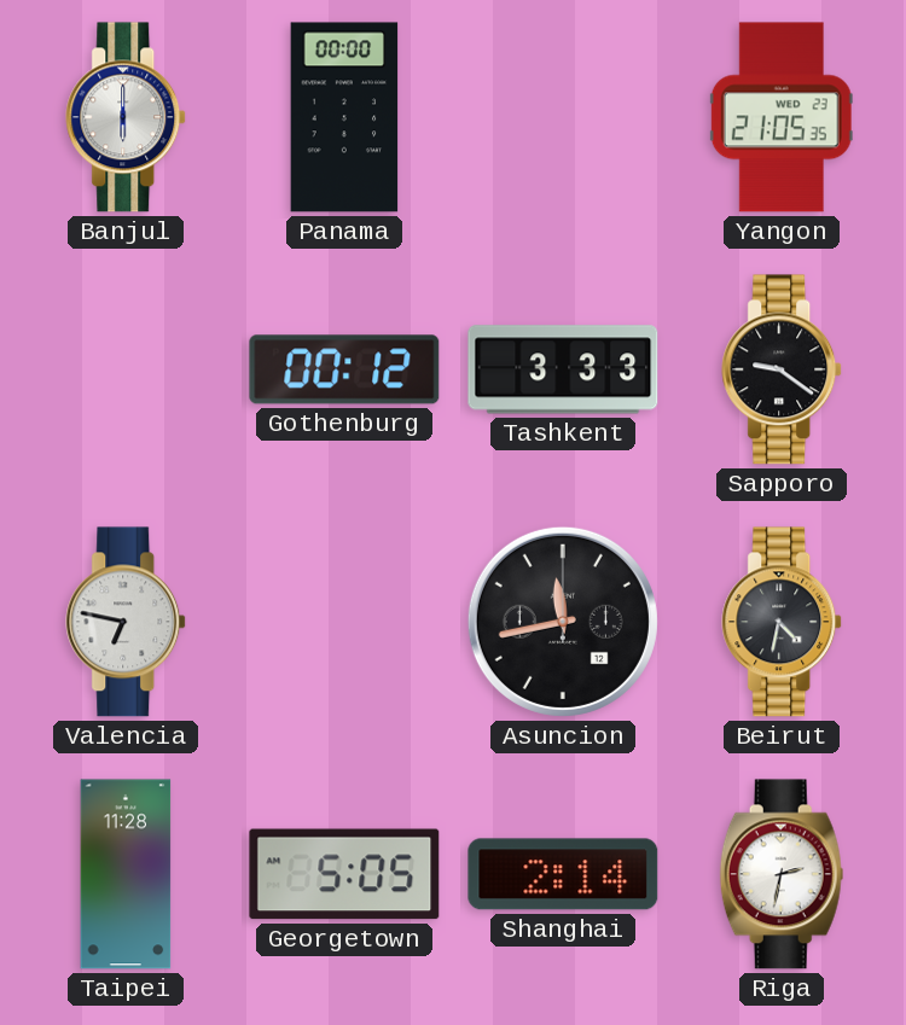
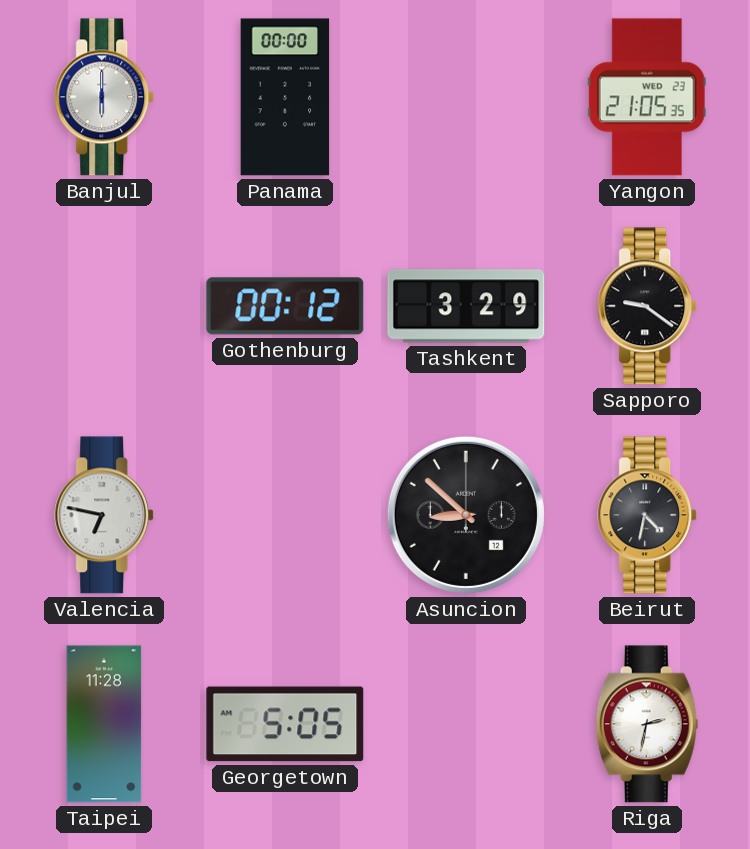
Tashkent: 3:33 -> 3:29
Asuncion: 11:43 -> 8:52
Shanghai: 2:14 -> none
